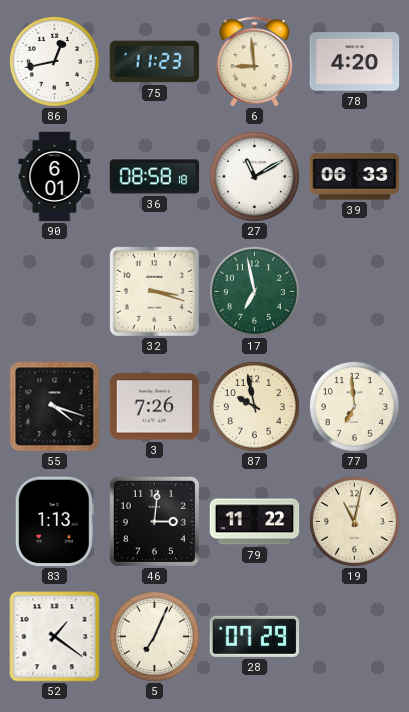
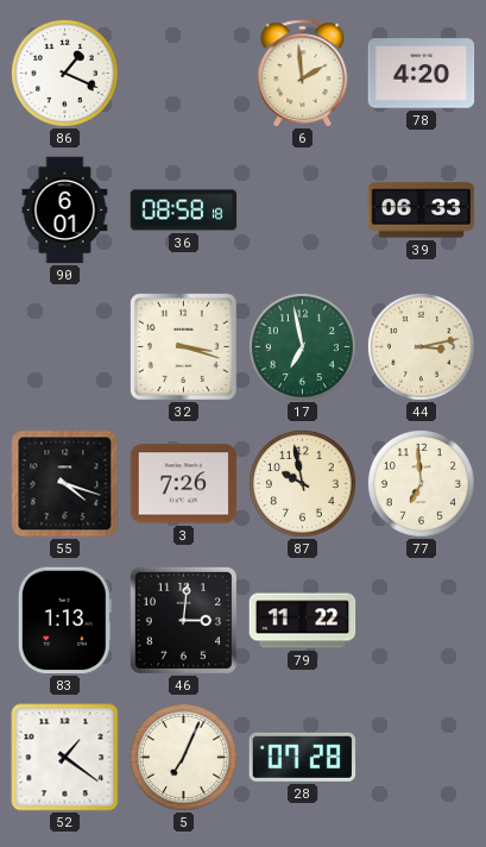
86: 12:43 -> 1:19
75: 11:23 -> none
6: 8:59 -> 1:59
27: 11:10 -> none
44: none -> 3:13
19: 11:02 -> none
28: 07:29 -> 07:28
